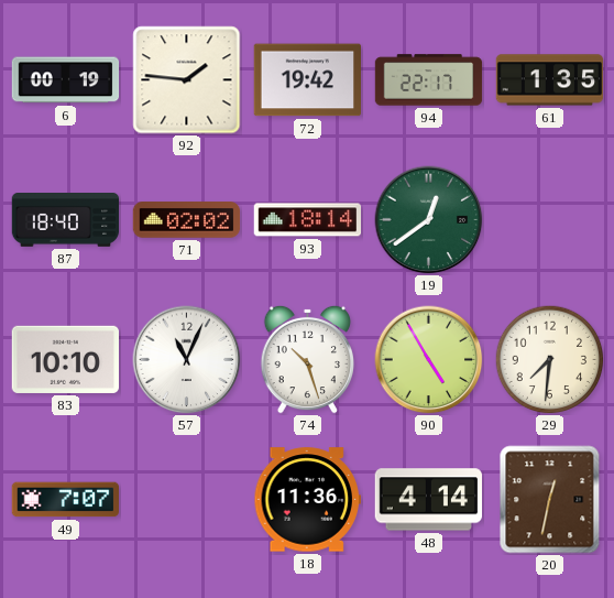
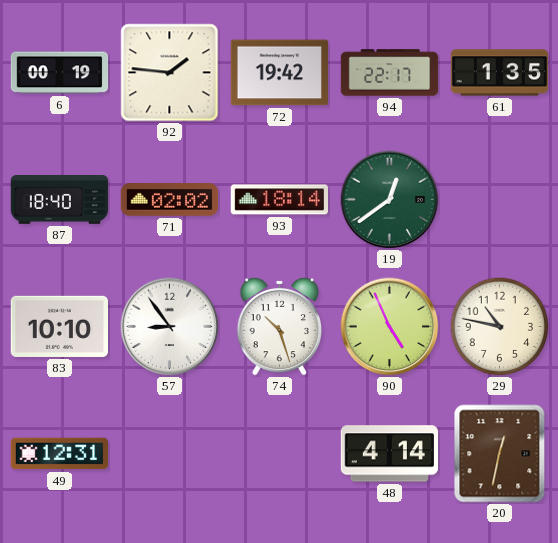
57: 11:04 -> 8:54
90: 4:55 -> 4:56
29: 7:31 -> 10:47
49: 7:07 -> 12:31
18: 11:36 -> none
